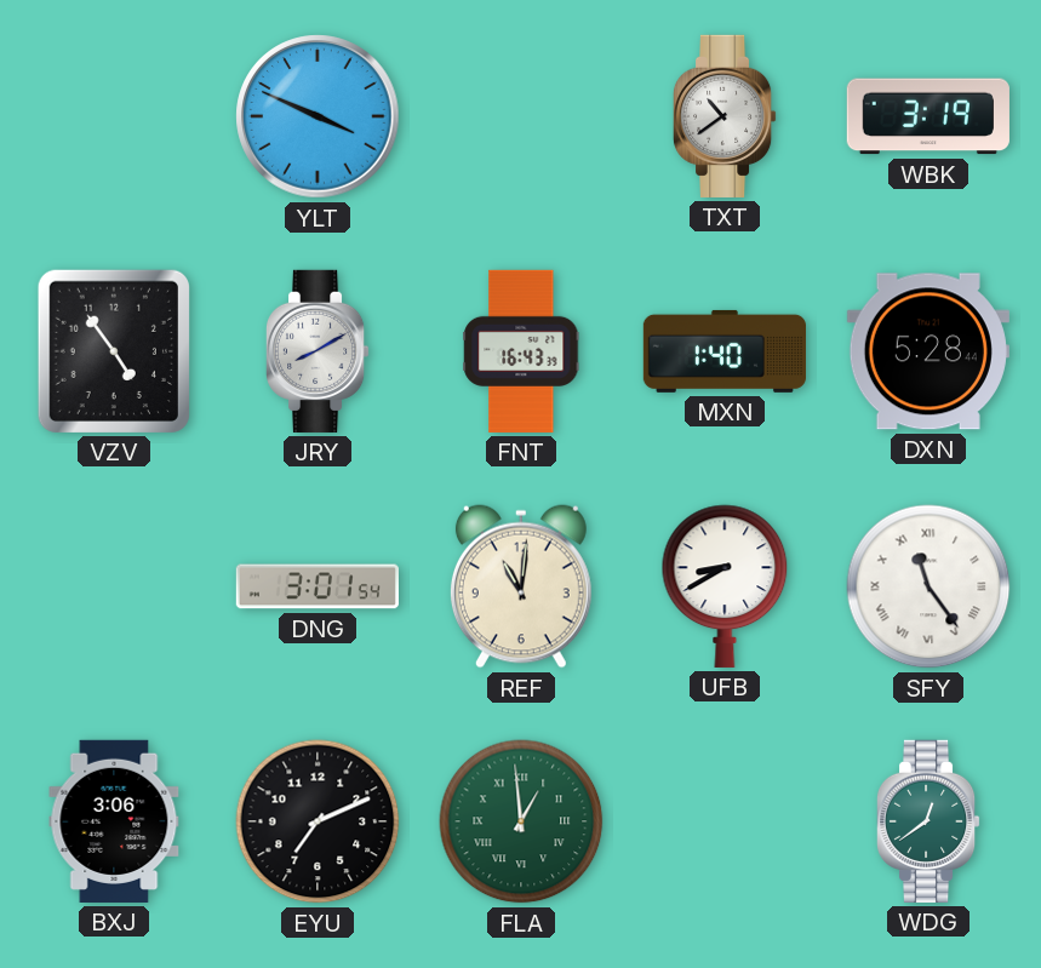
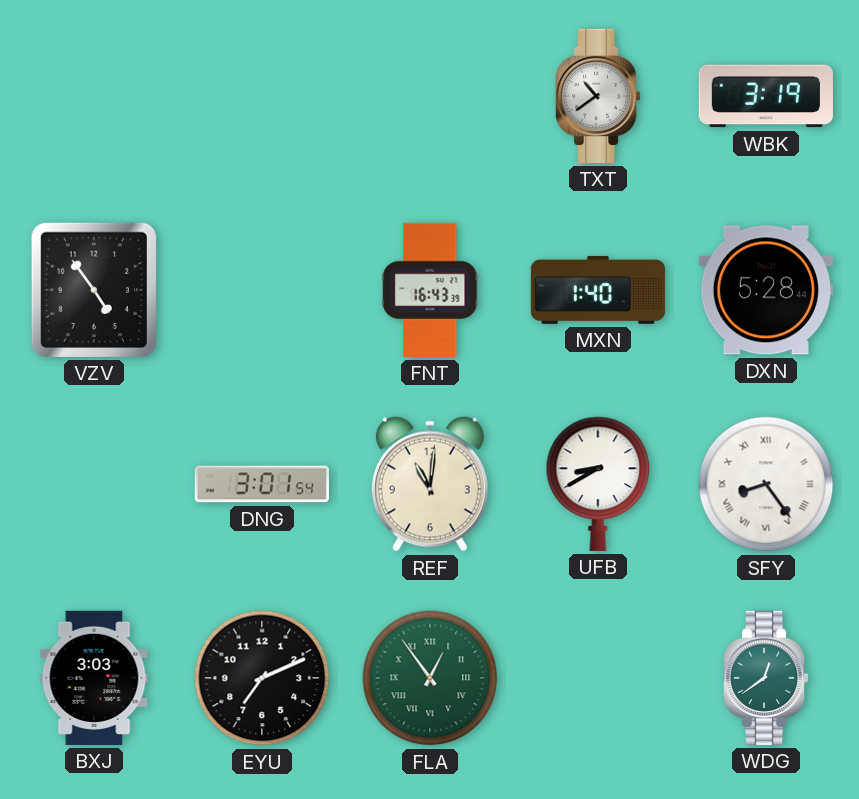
YLT: 3:49 -> none
JRY: 8:10 -> none
SFY: 11:24 -> 8:24
BXJ: 3:06 -> 3:03
FLA: 12:59 -> 12:54
